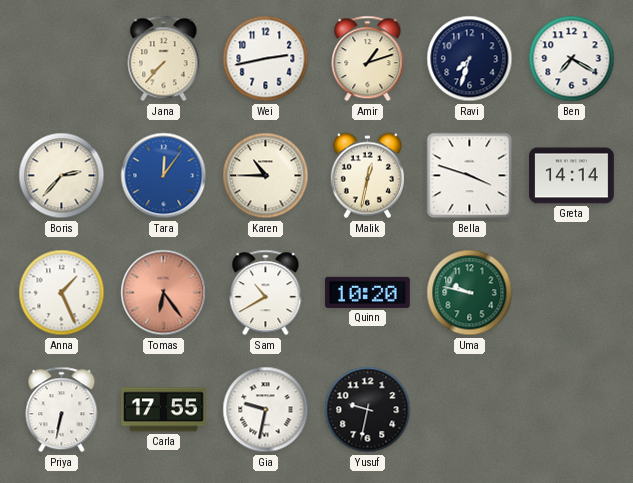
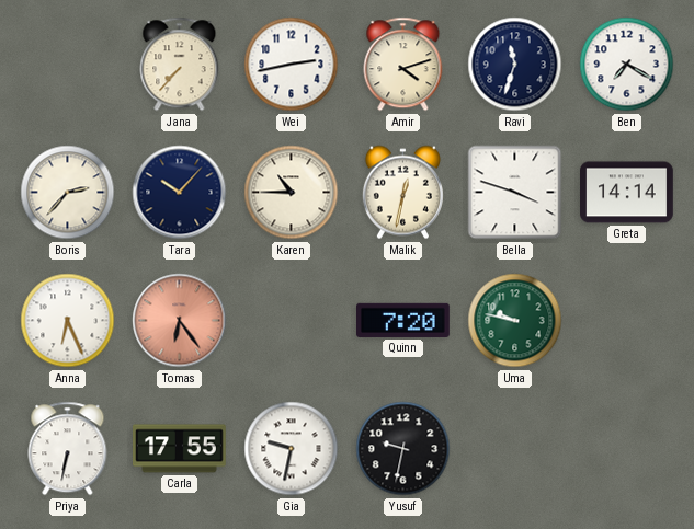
Amir: 1:12 -> 4:12
Ravi: 7:33 -> 11:33
Tara: 12:06 -> 10:07
Tara dial: blue -> navy
Anna: 1:26 -> 6:26
Sam: 10:40 -> none
Quinn: 10:20 -> 7:20
